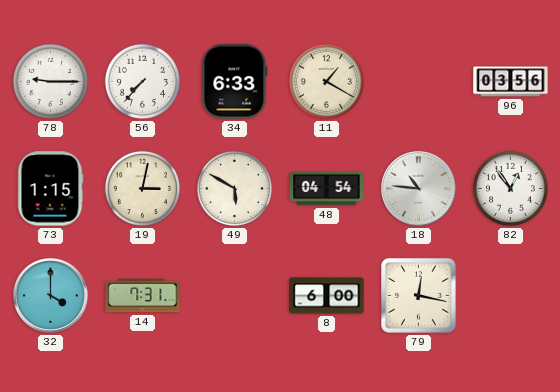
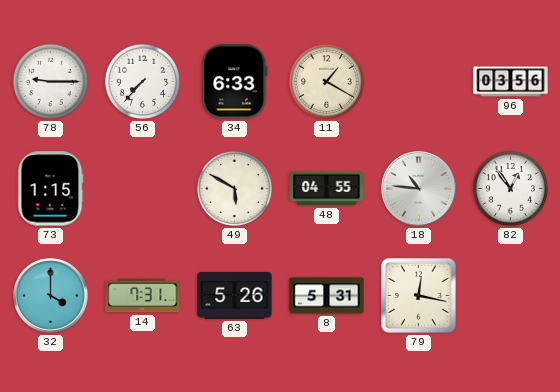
19: 3:02 -> none
48: 04:54 -> 04:55
63: none -> 5:26
8: 6:00 -> 5:31
